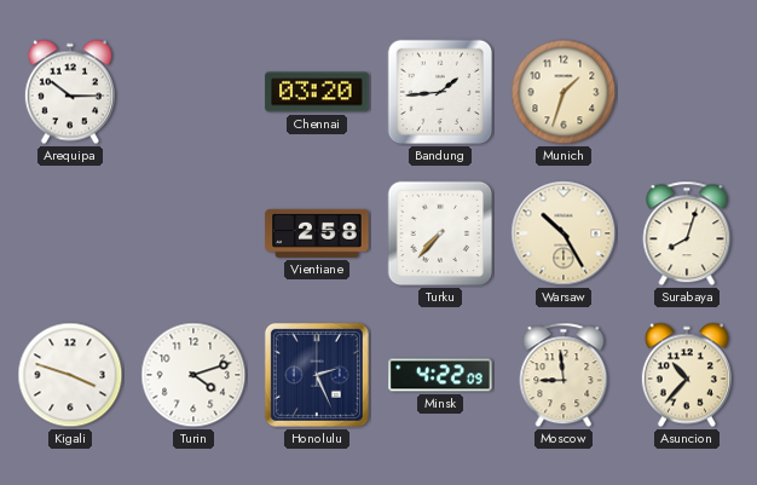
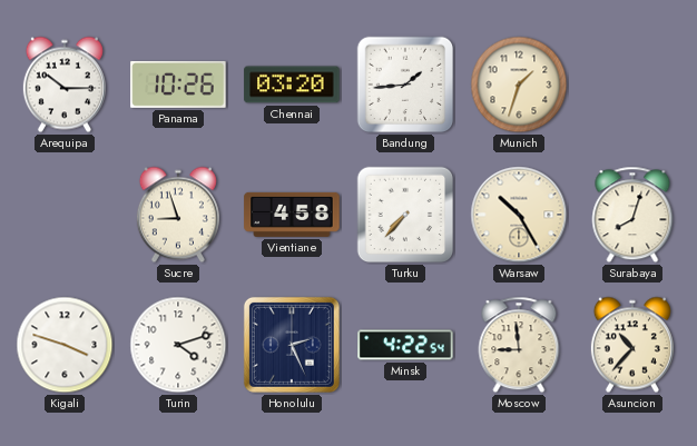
Panama: none -> 10:26
Sucre: none -> 8:57
Vientiane: 2:58 -> 4:58
Minsk: 4:22:09 -> 4:22:54
